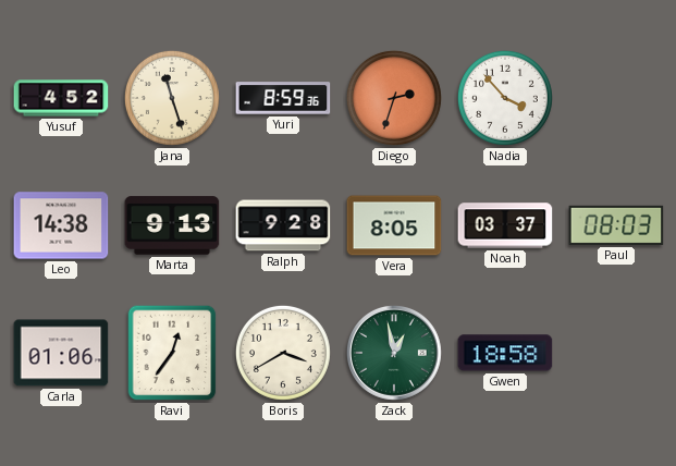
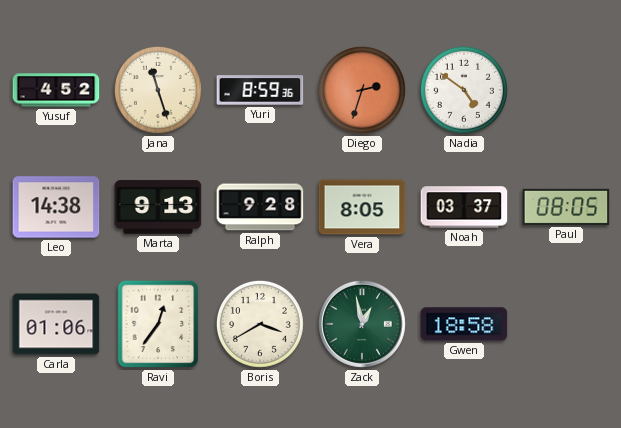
Nadia: 3:53 -> 4:51
Paul: 08:03 -> 08:05
